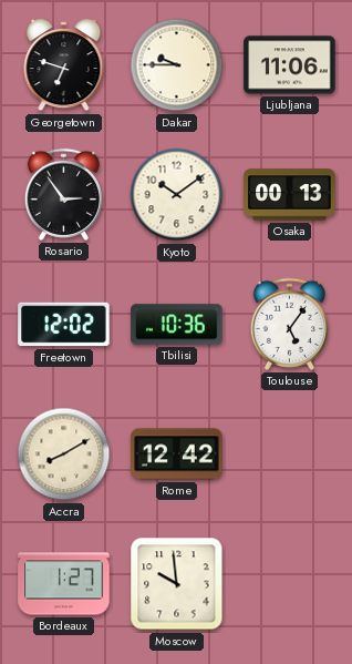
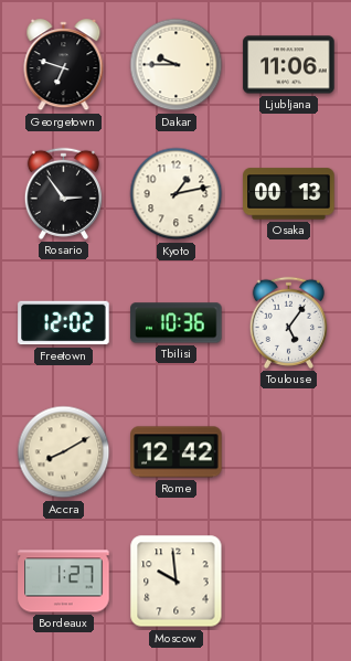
Kyoto: 10:09 -> 1:13
